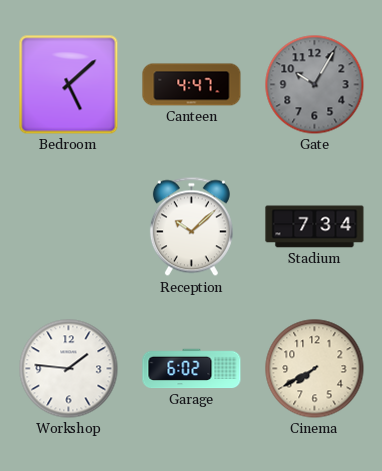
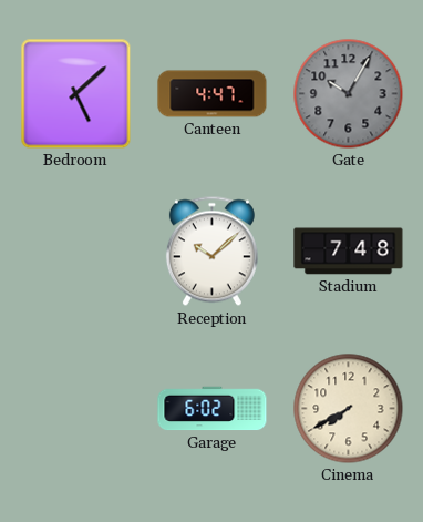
Stadium: 7:34 -> 7:48
Workshop: 1:46 -> none
